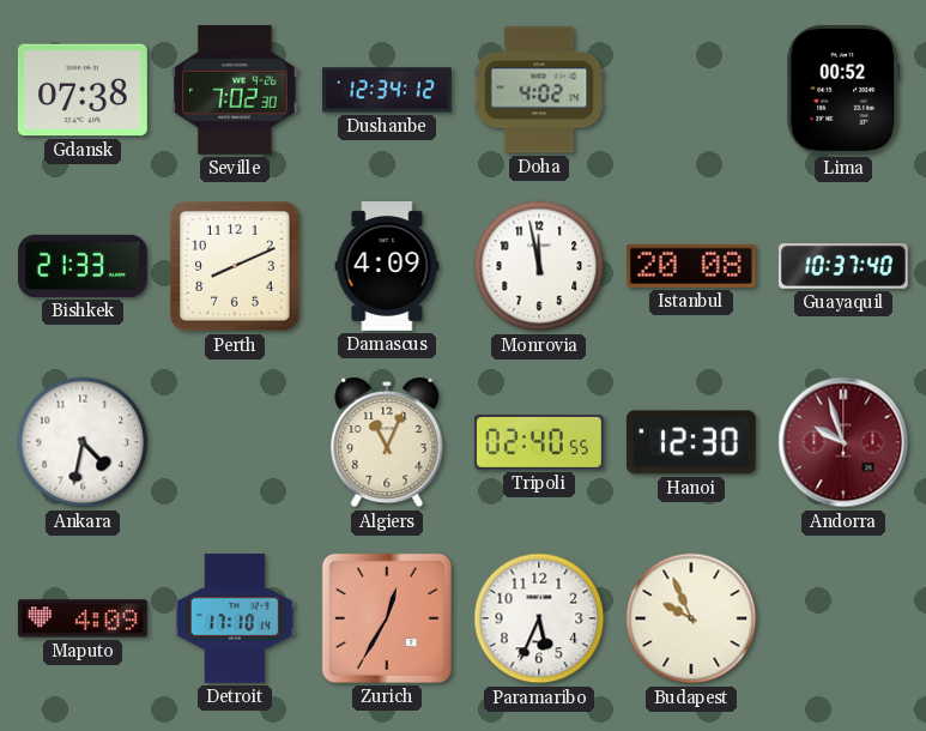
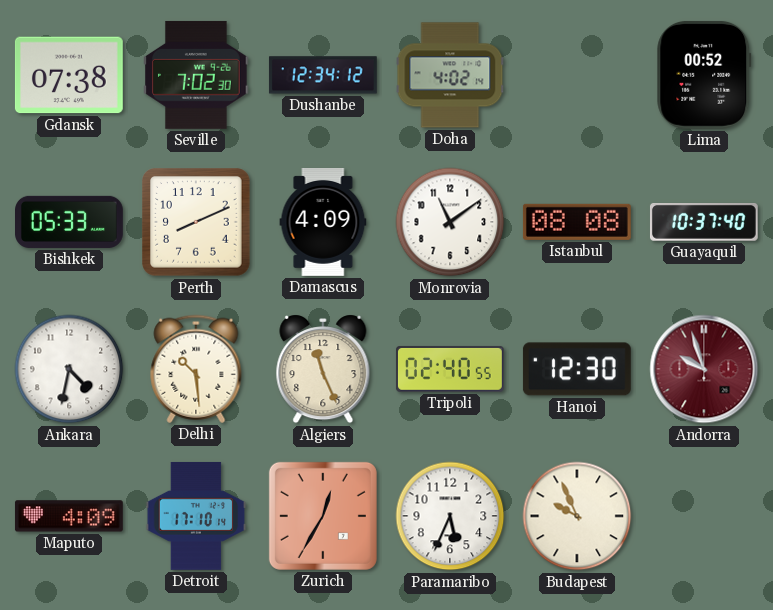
Bishkek: 21:33 -> 05:33
Monrovia: 11:58 -> 11:09
Istanbul: 20:08 -> 08:08
Delhi: none -> 10:29
Algiers: 11:04 -> 11:26
